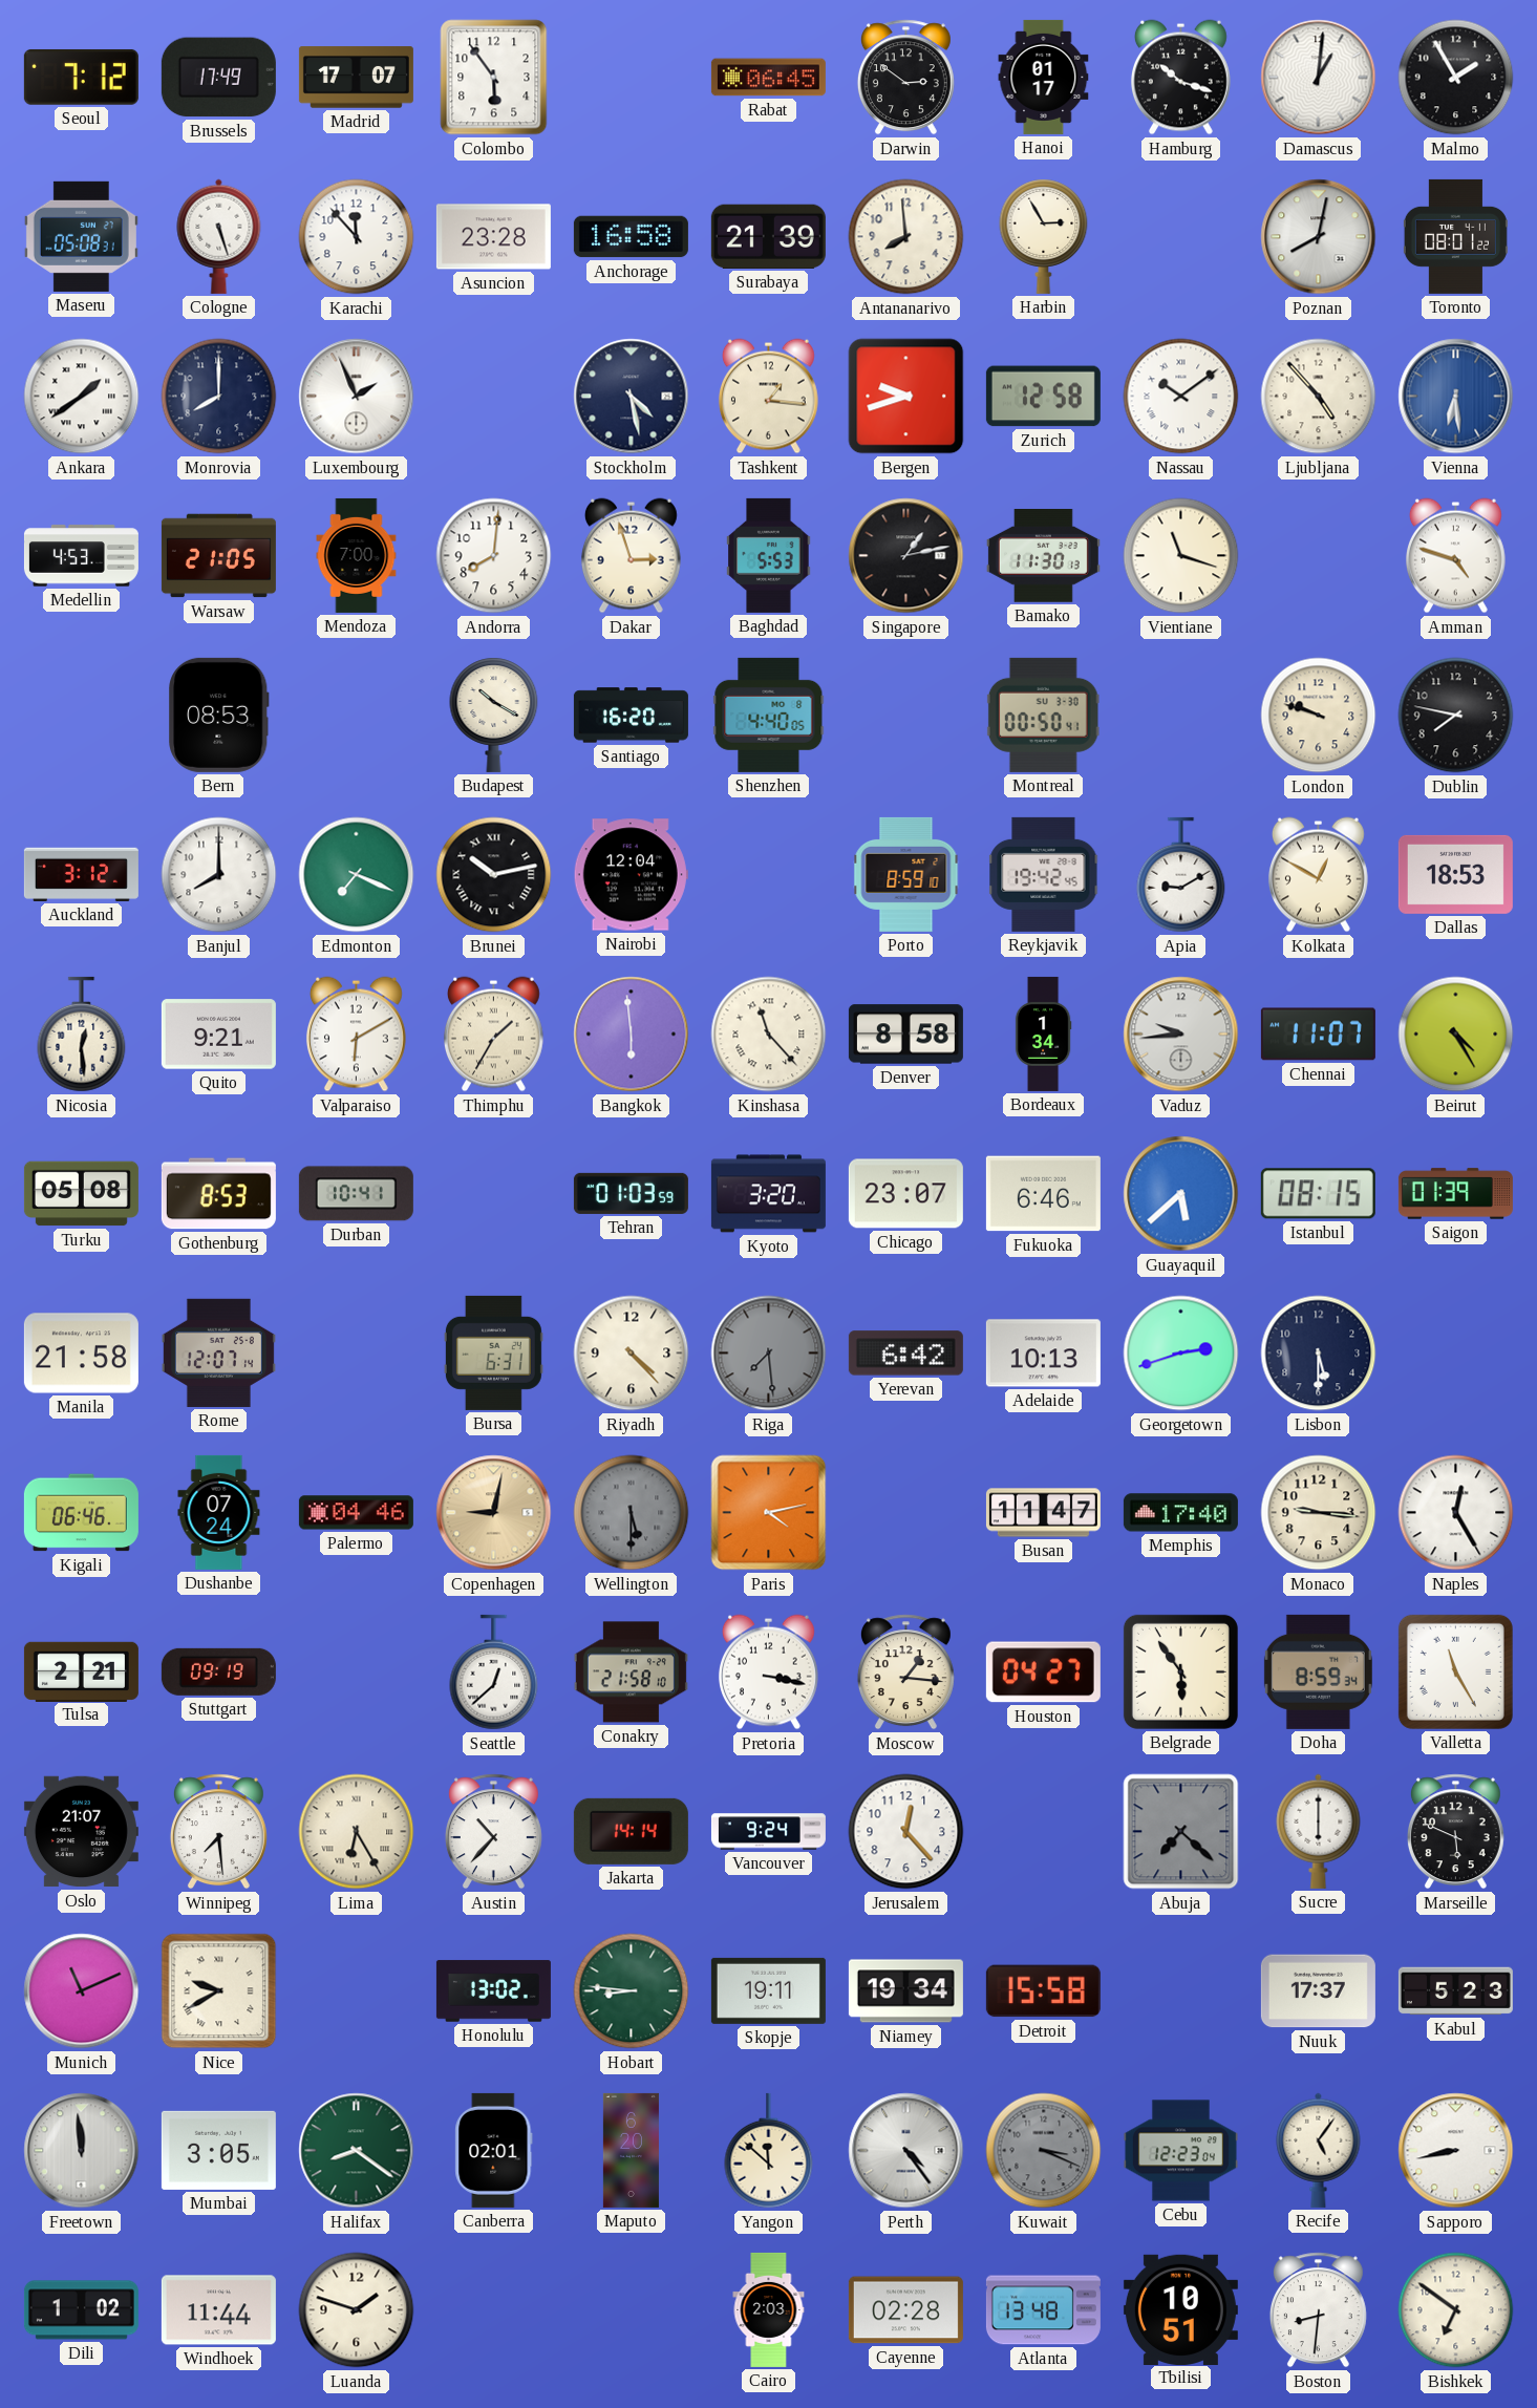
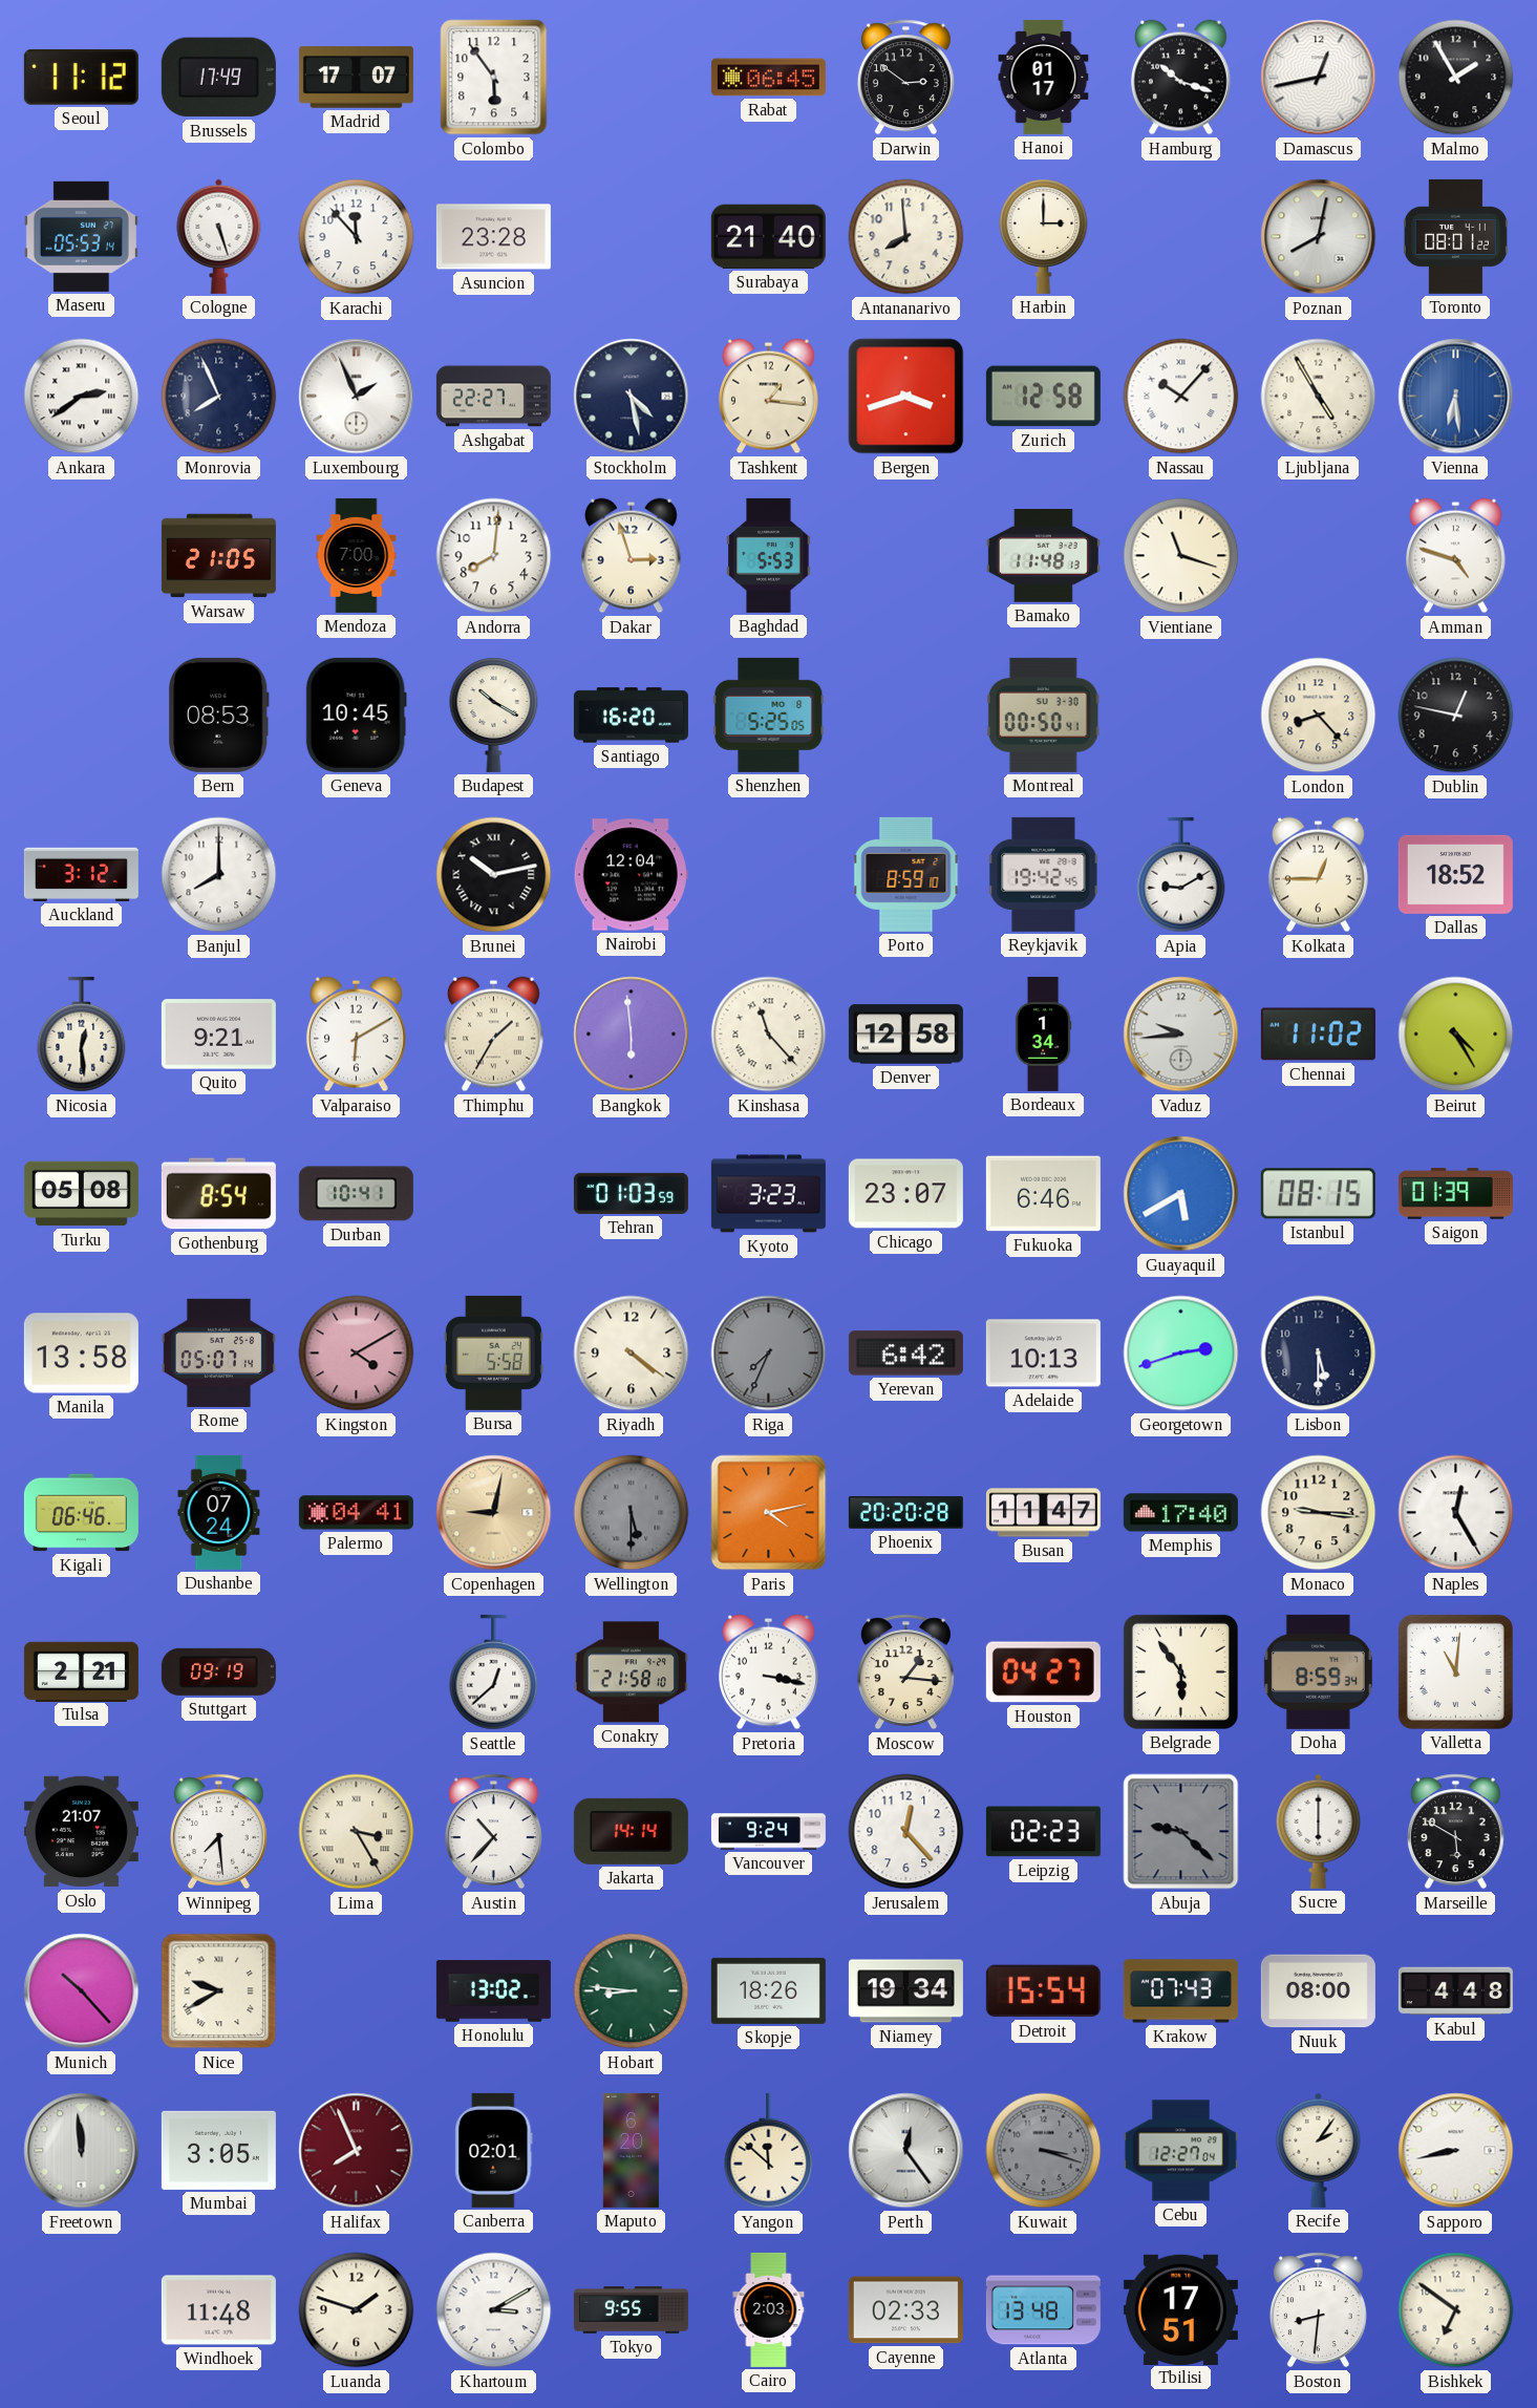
Seoul: 7:12 -> 11:12
Damascus: 1:01 -> 12:43
Maseru: 05:08 -> 05:53
Anchorage: 16:58 -> none
Surabaya: 21:39 -> 21:40
Harbin: 2:55 -> 3:00
Ankara: 1:39 -> 2:39
Monrovia: 8:00 -> 7:56
Ashgabat: none -> 22:27
Bergen: 9:42 -> 3:42
Nassau: 10:09 -> 10:07
Ljubljana: 4:53 -> 4:55
Medellin: 4:53 -> none
Singapore: 1:13 -> none
Bamako: 11:30 -> 11:48
Geneva: none -> 10:45
Shenzhen: 4:40 -> 5:25
London: 9:48 -> 8:23
Dublin: 7:47 -> 12:47
Edmonton: 7:19 -> none
Kolkata: 12:50 -> 12:45
Dallas: 18:53 -> 18:52
Denver: 8:58 -> 12:58
Chennai: 11:07 -> 11:02
Gothenburg: 8:53 -> 8:54
Kyoto: 3:20 -> 3:23
Guayaquil: 5:38 -> 5:40
Manila: 21:58 -> 13:58
Rome: 12:07 -> 05:07
Kingston: none -> 4:10
Bursa: 6:31 -> 5:58
Riyadh: 4:23 -> 4:21
Riga: 7:29 -> 7:34
Palermo: 04:46 -> 04:41
Phoenix: none -> 20:20
Valletta: 11:25 -> 11:01
Lima: 6:25 -> 3:25
Leipzig: none -> 02:23
Abuja: 7:22 -> 9:22
Marseille: 5:49 -> 5:50
Munich: 11:11 -> 10:23
Skopje: 19:11 -> 18:26
Detroit: 15:58 -> 15:54
Krakow: none -> 07:43
Nuuk: 17:37 -> 08:00
Kabul: 5:23 -> 4:48
Halifax: 8:21 -> 7:56
Halifax dial: green -> burgundy
Perth: 4:24 -> 12:24
Kuwait: 3:19 -> 3:18
Cebu: 12:23 -> 12:27
Recife: 5:06 -> 2:06
Dili: 1:02 -> none
Windhoek: 11:44 -> 11:48
Khartoum: none -> 3:10
Tokyo: none -> 9:55
Cayenne: 02:28 -> 02:33
Tbilisi: 10:51 -> 17:51
